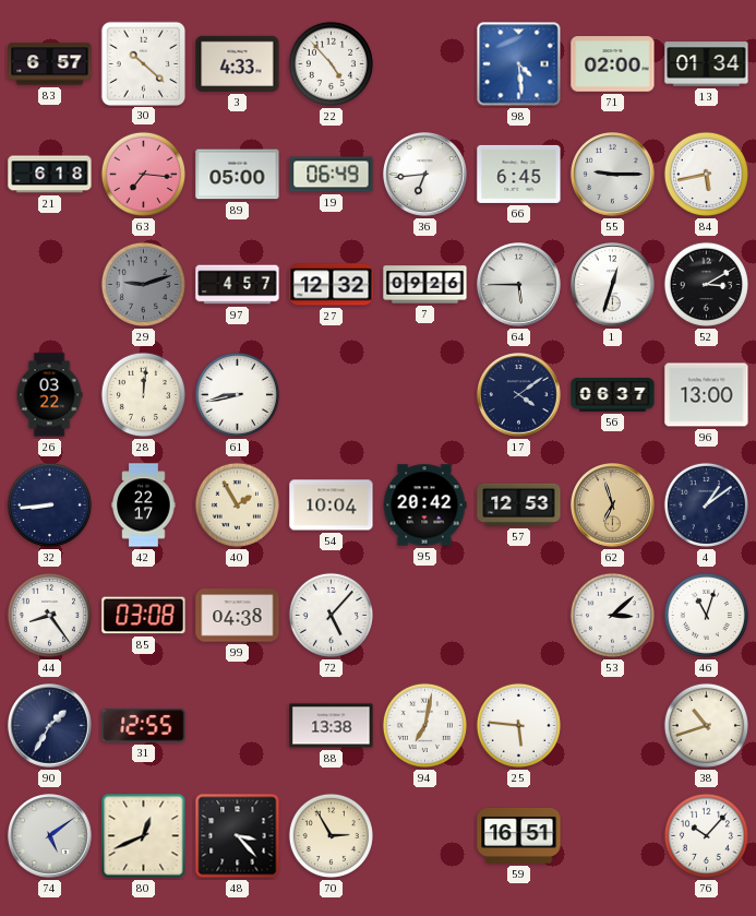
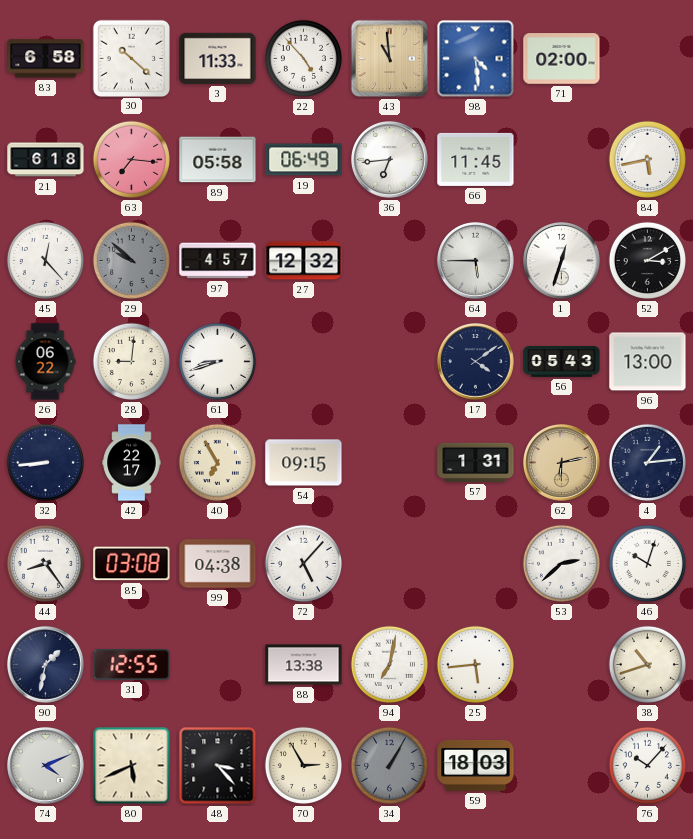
83: 6:57 -> 6:58
3: 4:33 -> 11:33
43: none -> 10:59
13: 01:34 -> none
89: 05:00 -> 05:58
66: 6:45 -> 11:45
55: 9:15 -> none
45: none -> 12:23
29: 9:12 -> 9:52
7: 09:26 -> none
26: 03:22 -> 06:22
28: 12:01 -> 9:01
61: 8:43 -> 8:42
56: 06:37 -> 05:43
40: 1:55 -> 6:55
54: 10:04 -> 09:15
95: 20:42 -> none
57: 12:53 -> 1:31
62: 6:57 -> 6:13
4: 1:09 -> 1:14
53: 3:08 -> 2:38
46: 11:03 -> 10:03
90: 1:35 -> 1:32
25: 5:46 -> 5:44
74: 5:09 -> 4:11
80: 12:41 -> 5:41
34: none -> 1:05
59: 16:51 -> 18:03
